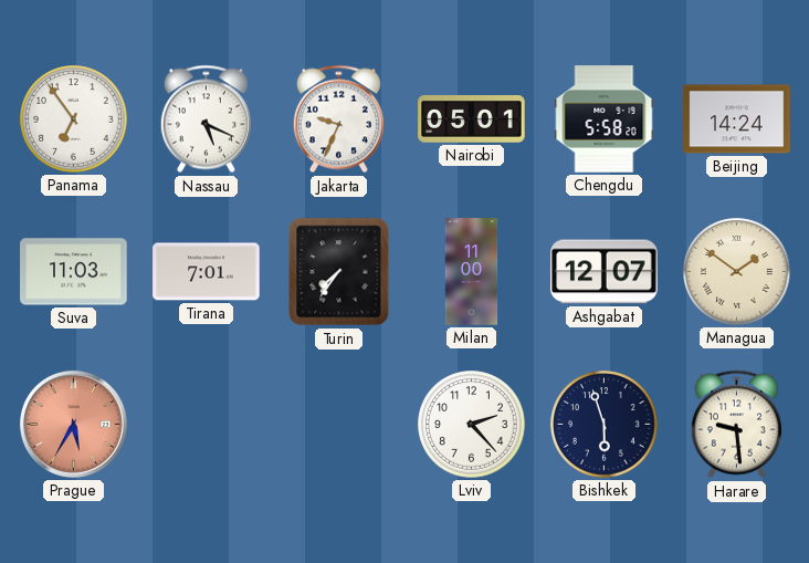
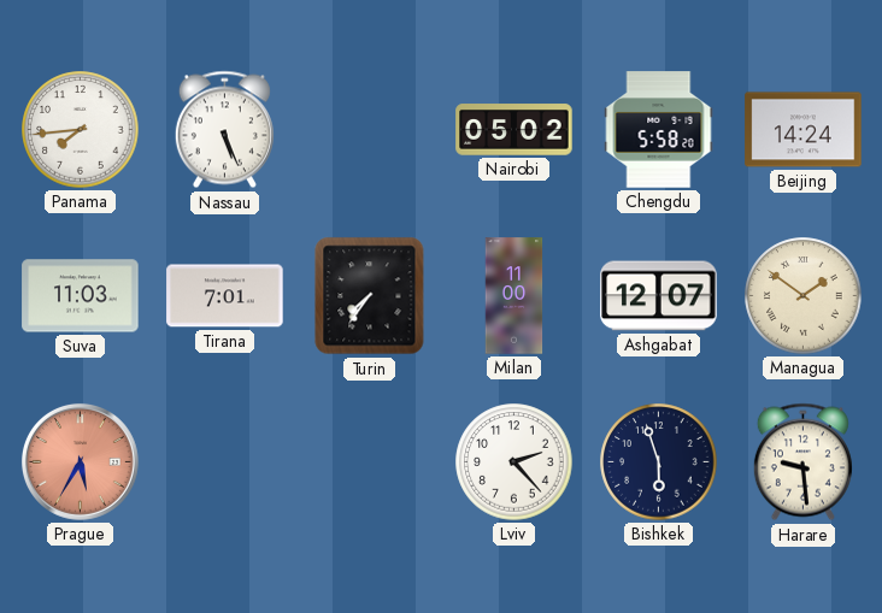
Panama: 6:54 -> 7:44
Nassau: 5:19 -> 5:26
Jakarta: 9:34 -> none
Nairobi: 05:01 -> 05:02
